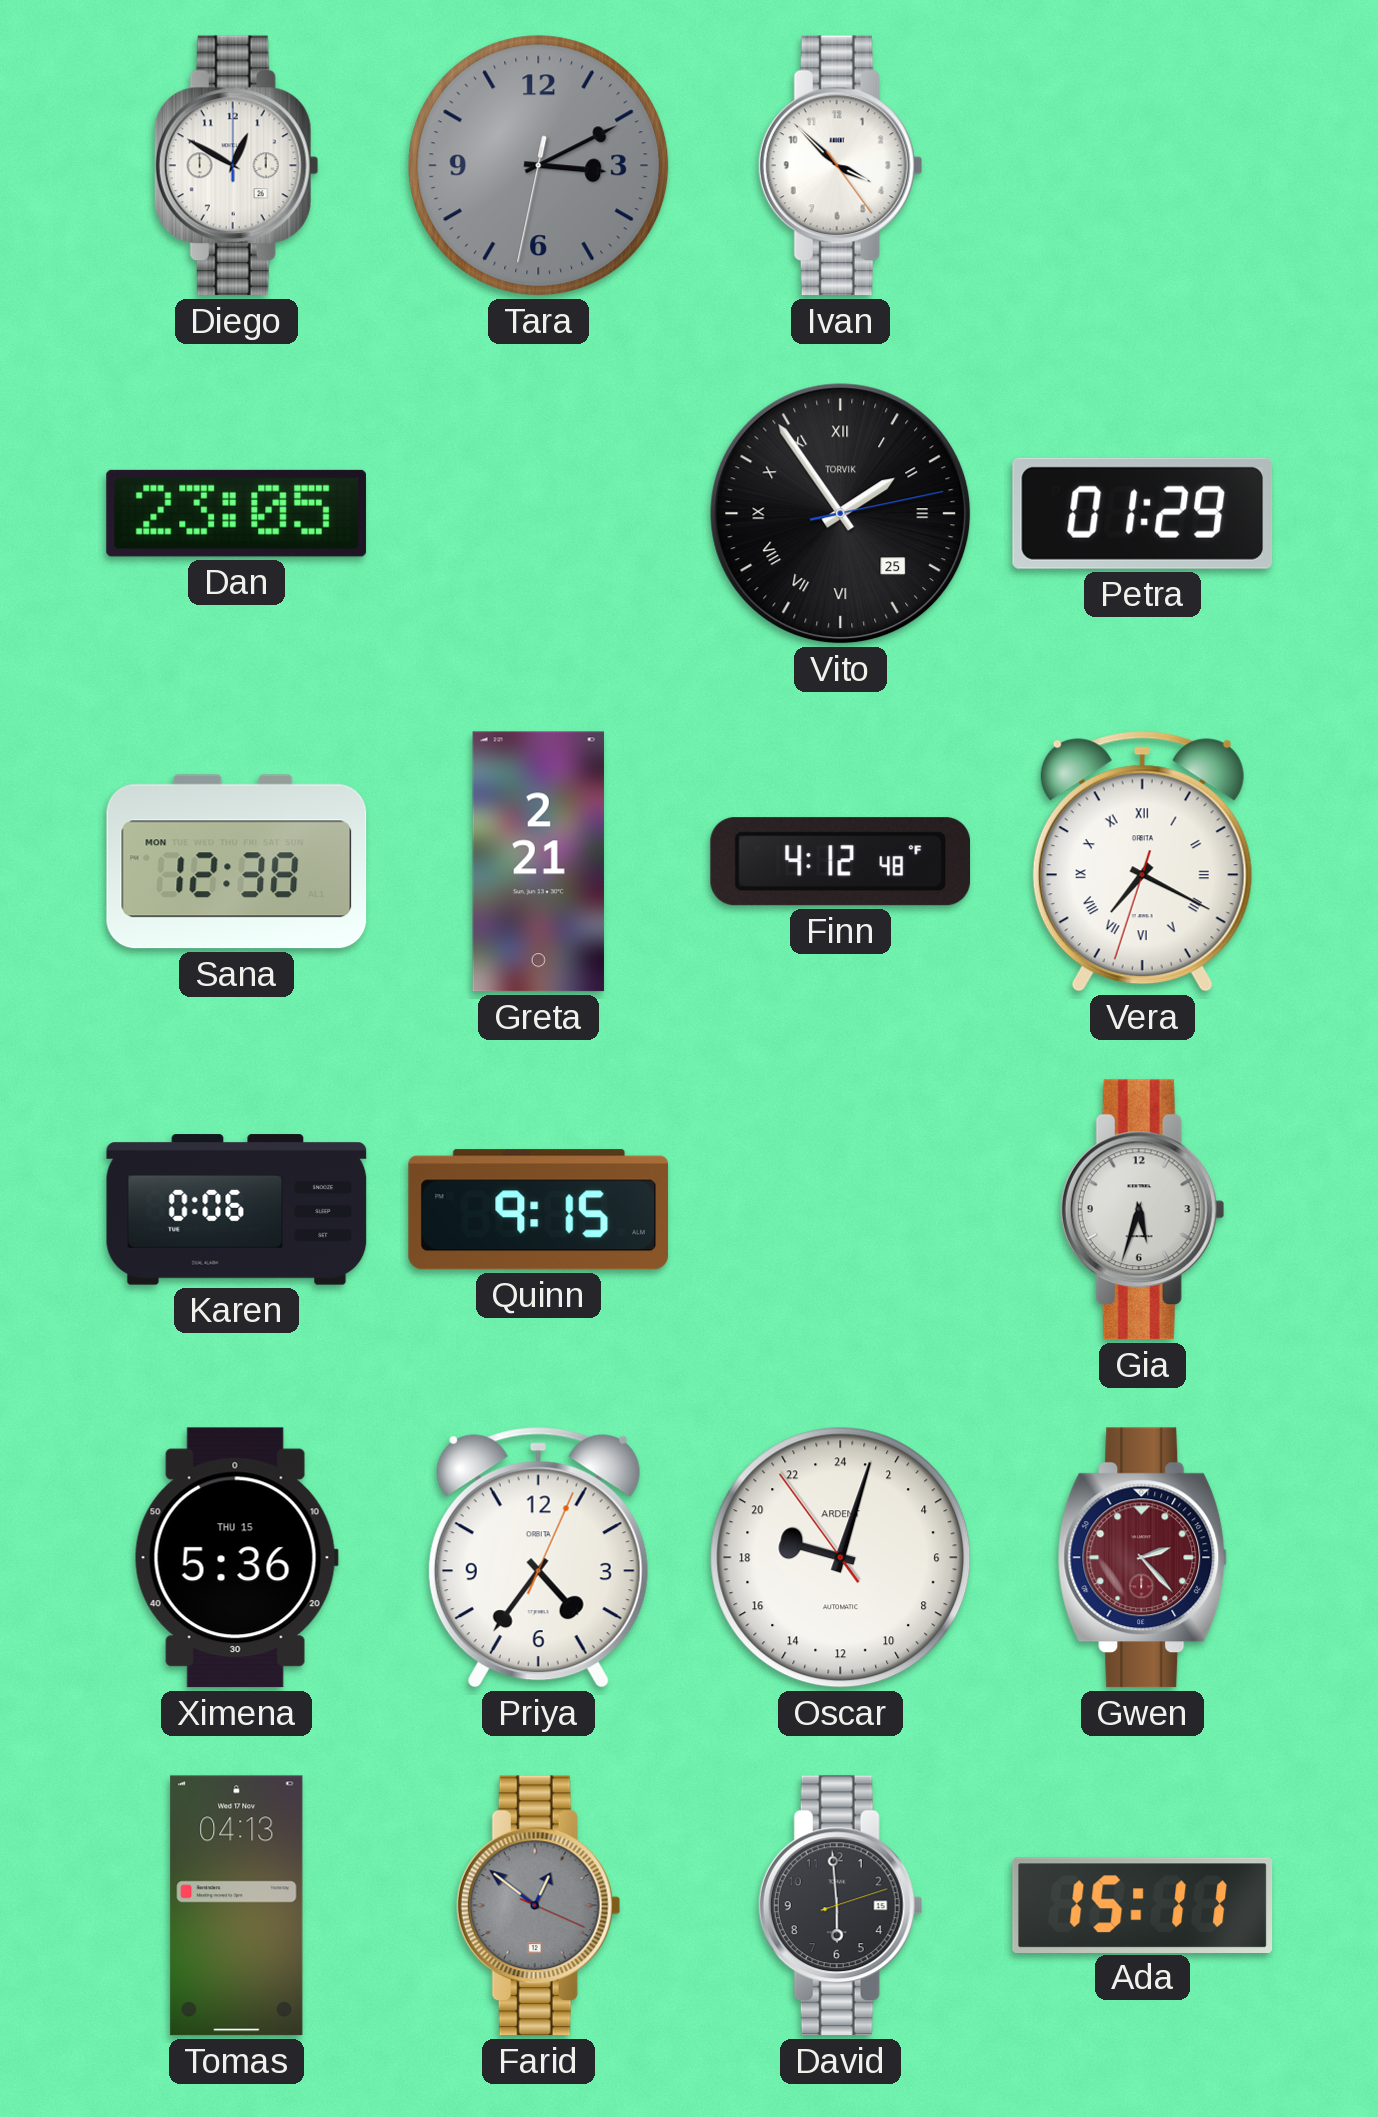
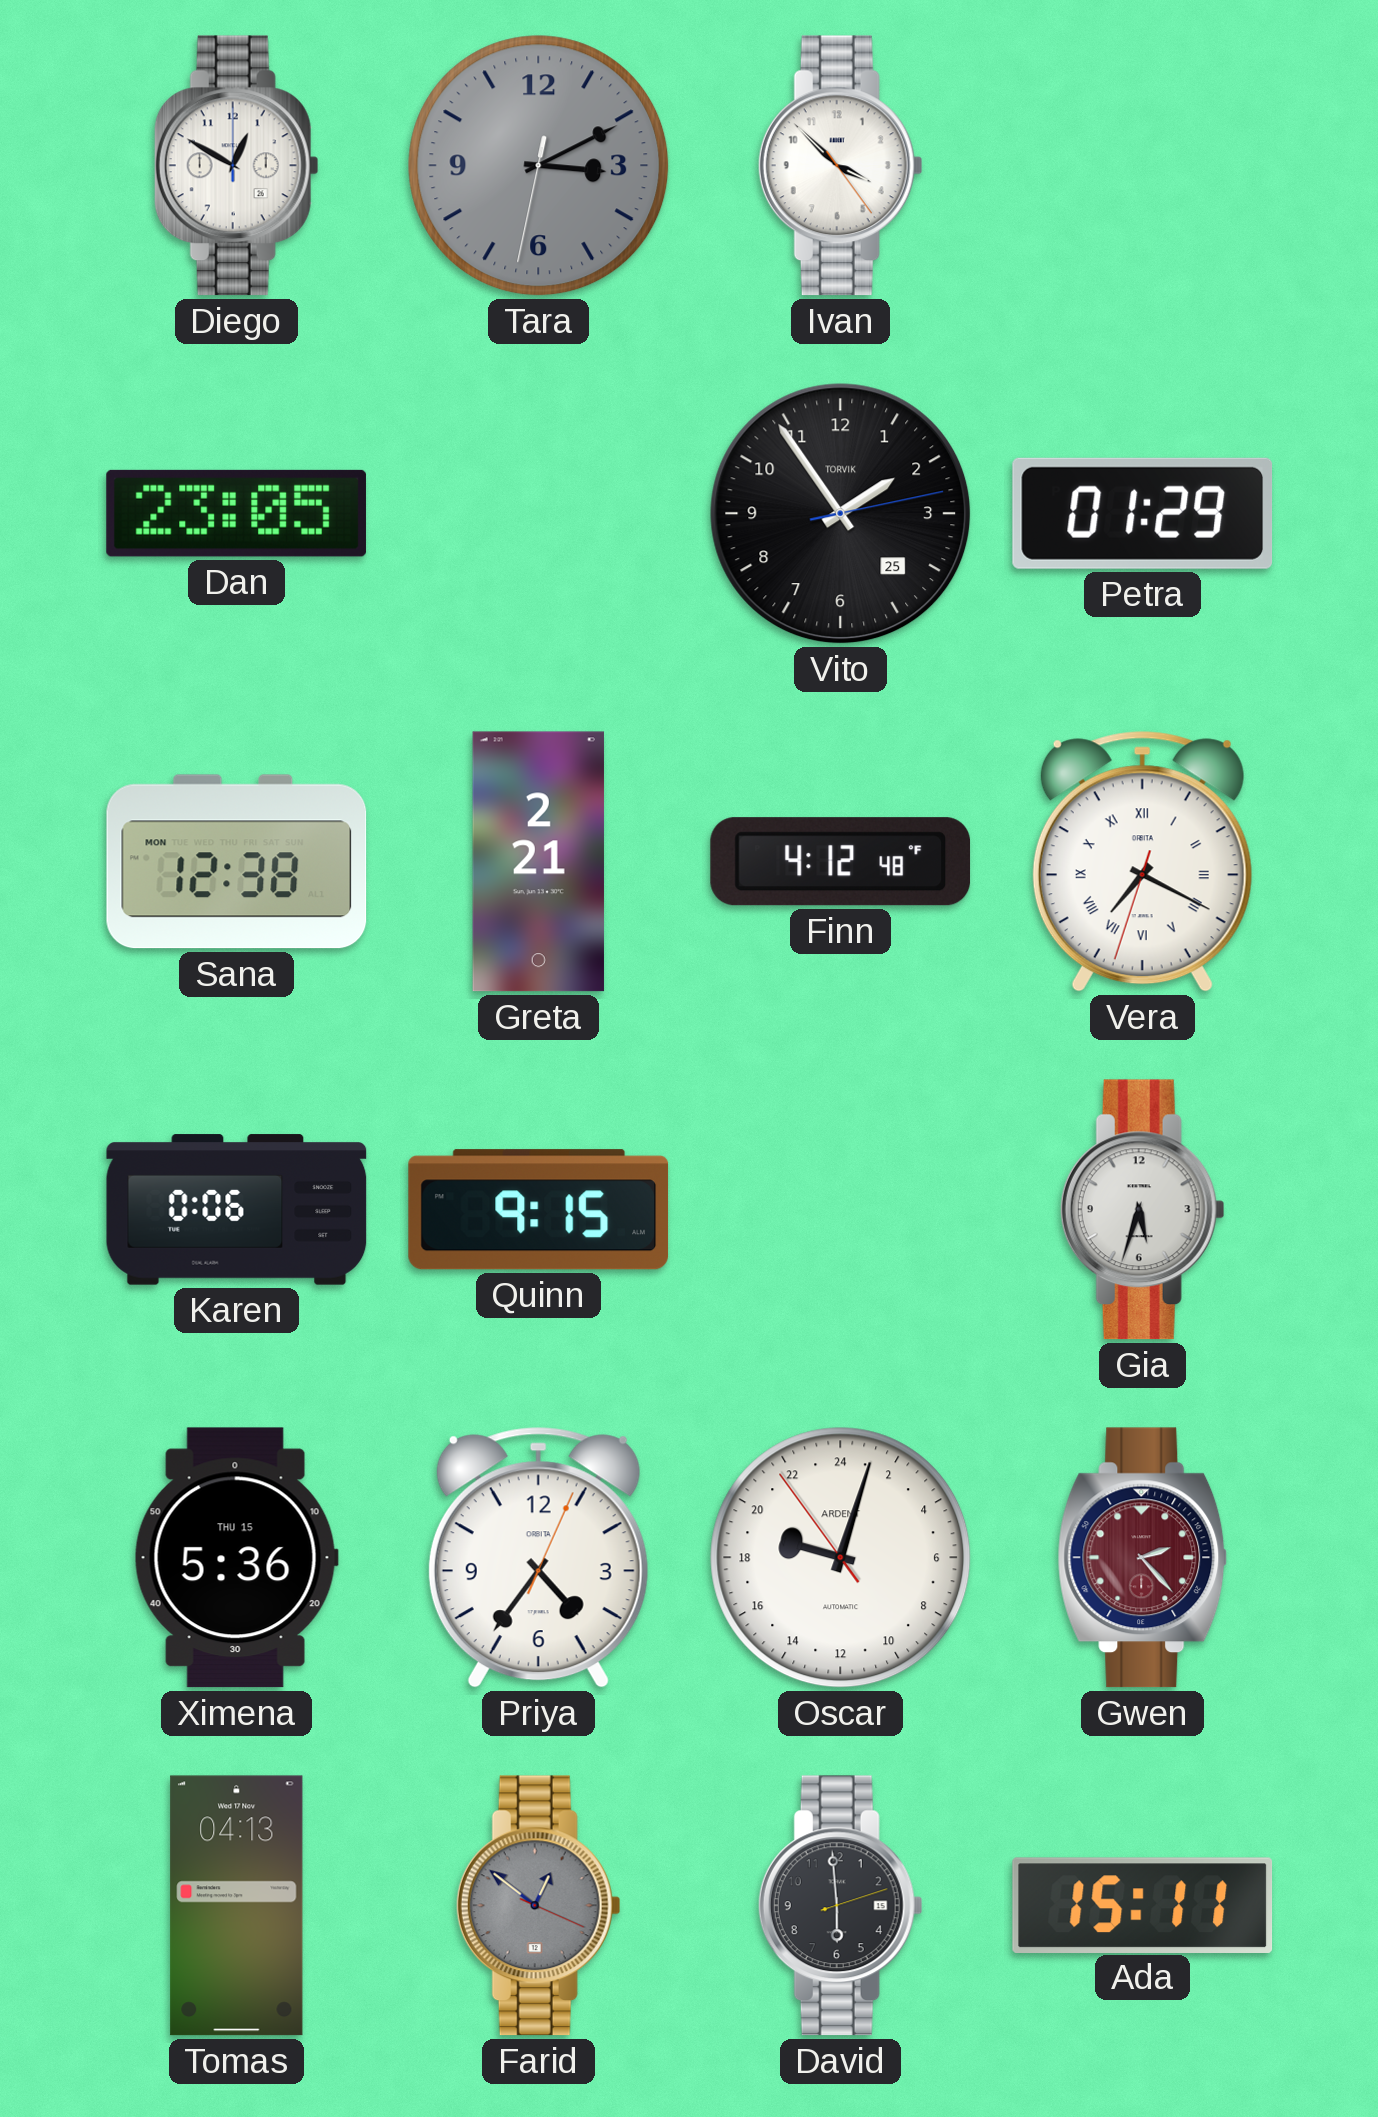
Vito numerals: Roman -> Arabic
